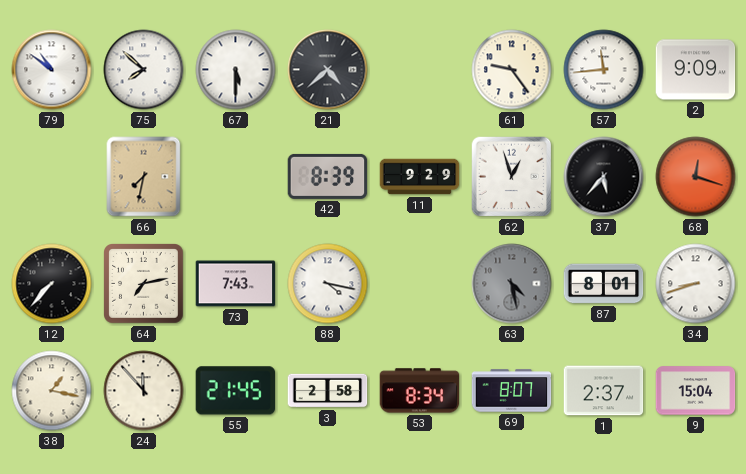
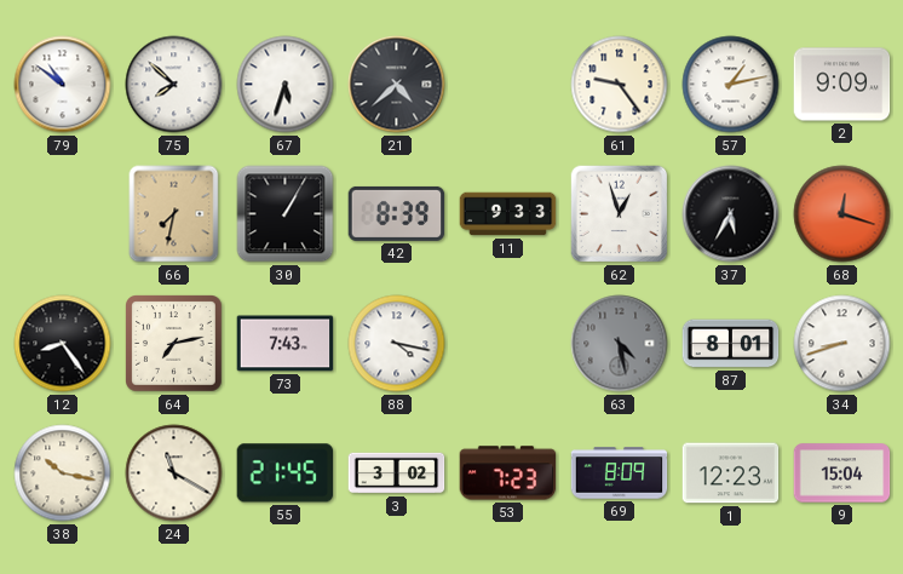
67: 5:30 -> 5:33
57: 11:44 -> 1:13
30: none -> 1:05
11: 9:29 -> 9:33
37: 5:37 -> 5:35
12: 7:37 -> 8:24
38: 1:17 -> 10:17
24: 11:53 -> 11:20
3: 2:58 -> 3:02
53: 8:34 -> 7:23
69: 8:07 -> 8:09
1: 2:37 -> 12:23
